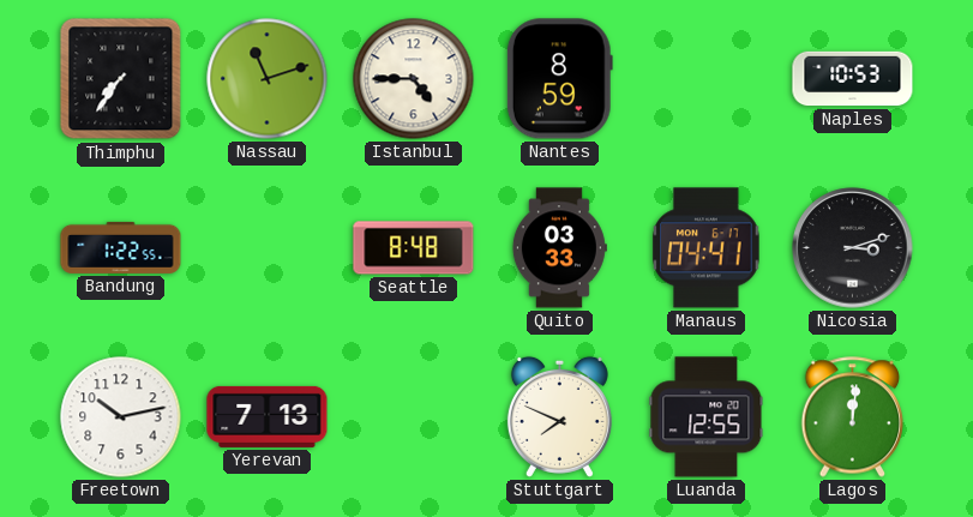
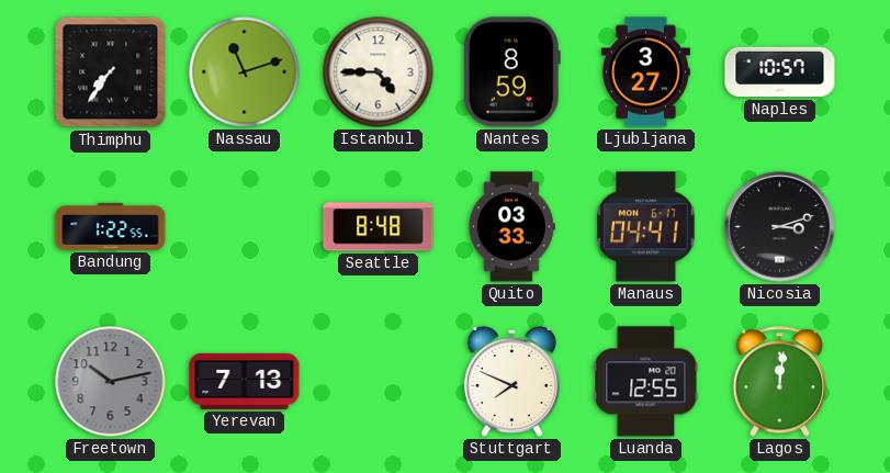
Ljubljana: none -> 3:27
Naples: 10:53 -> 10:57
Freetown dial: white -> grey
